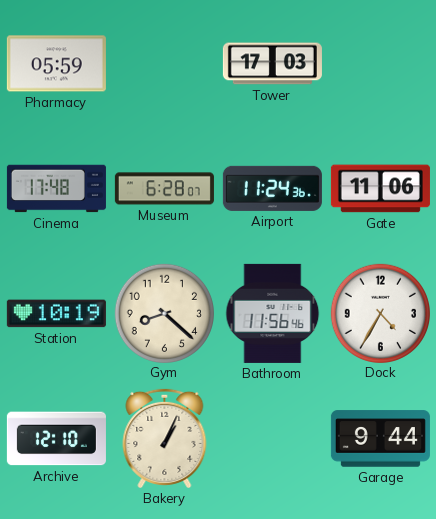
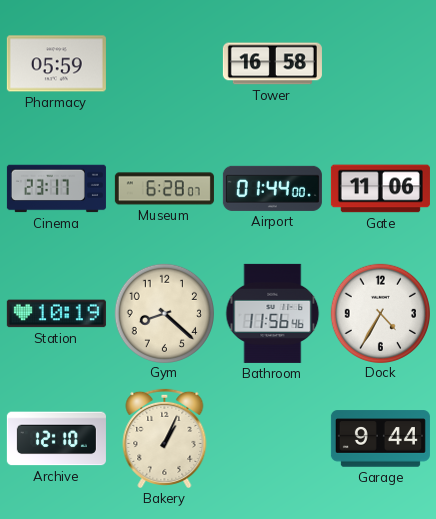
Tower: 17:03 -> 16:58
Cinema: 17:48 -> 23:17
Airport: 11:24 -> 01:44
